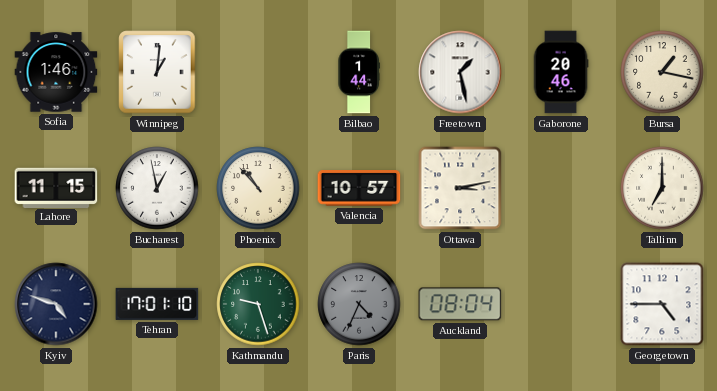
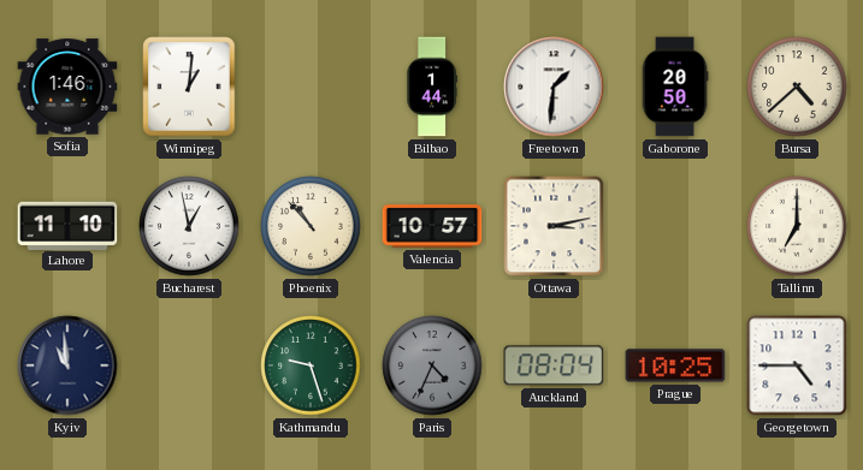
Freetown: 1:28 -> 1:31
Gaborone: 20:46 -> 20:50
Bursa: 1:17 -> 4:38
Lahore: 11:15 -> 11:10
Kyiv: 4:48 -> 10:59
Tehran: 17:01 -> none
Prague: none -> 10:25
